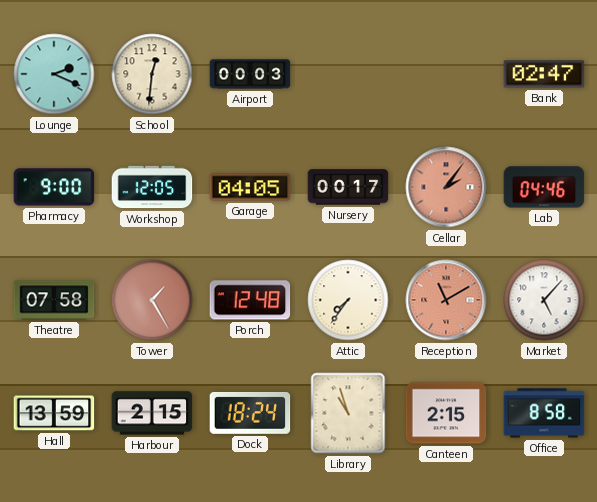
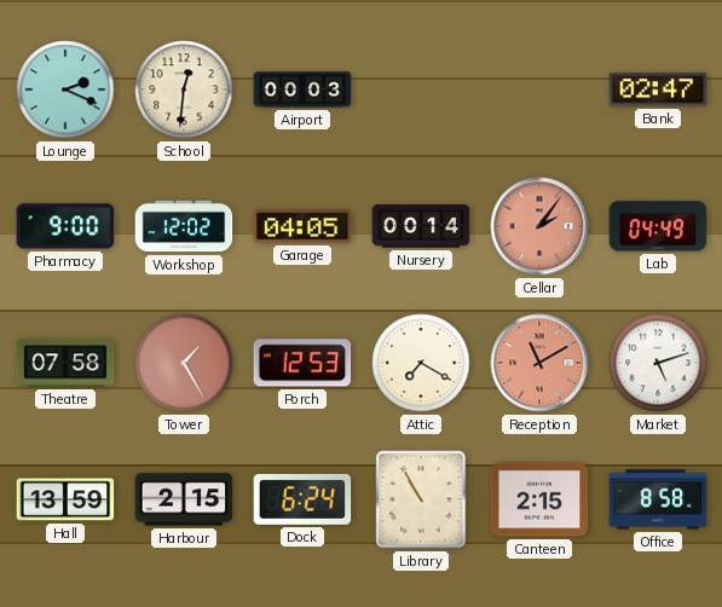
Workshop: 12:05 -> 12:02
Nursery: 00:17 -> 00:14
Lab: 04:46 -> 04:49
Porch: 12:48 -> 12:53
Attic: 7:36 -> 7:20
Market: 5:07 -> 5:12
Dock: 18:24 -> 6:24
Library: 10:57 -> 10:55
